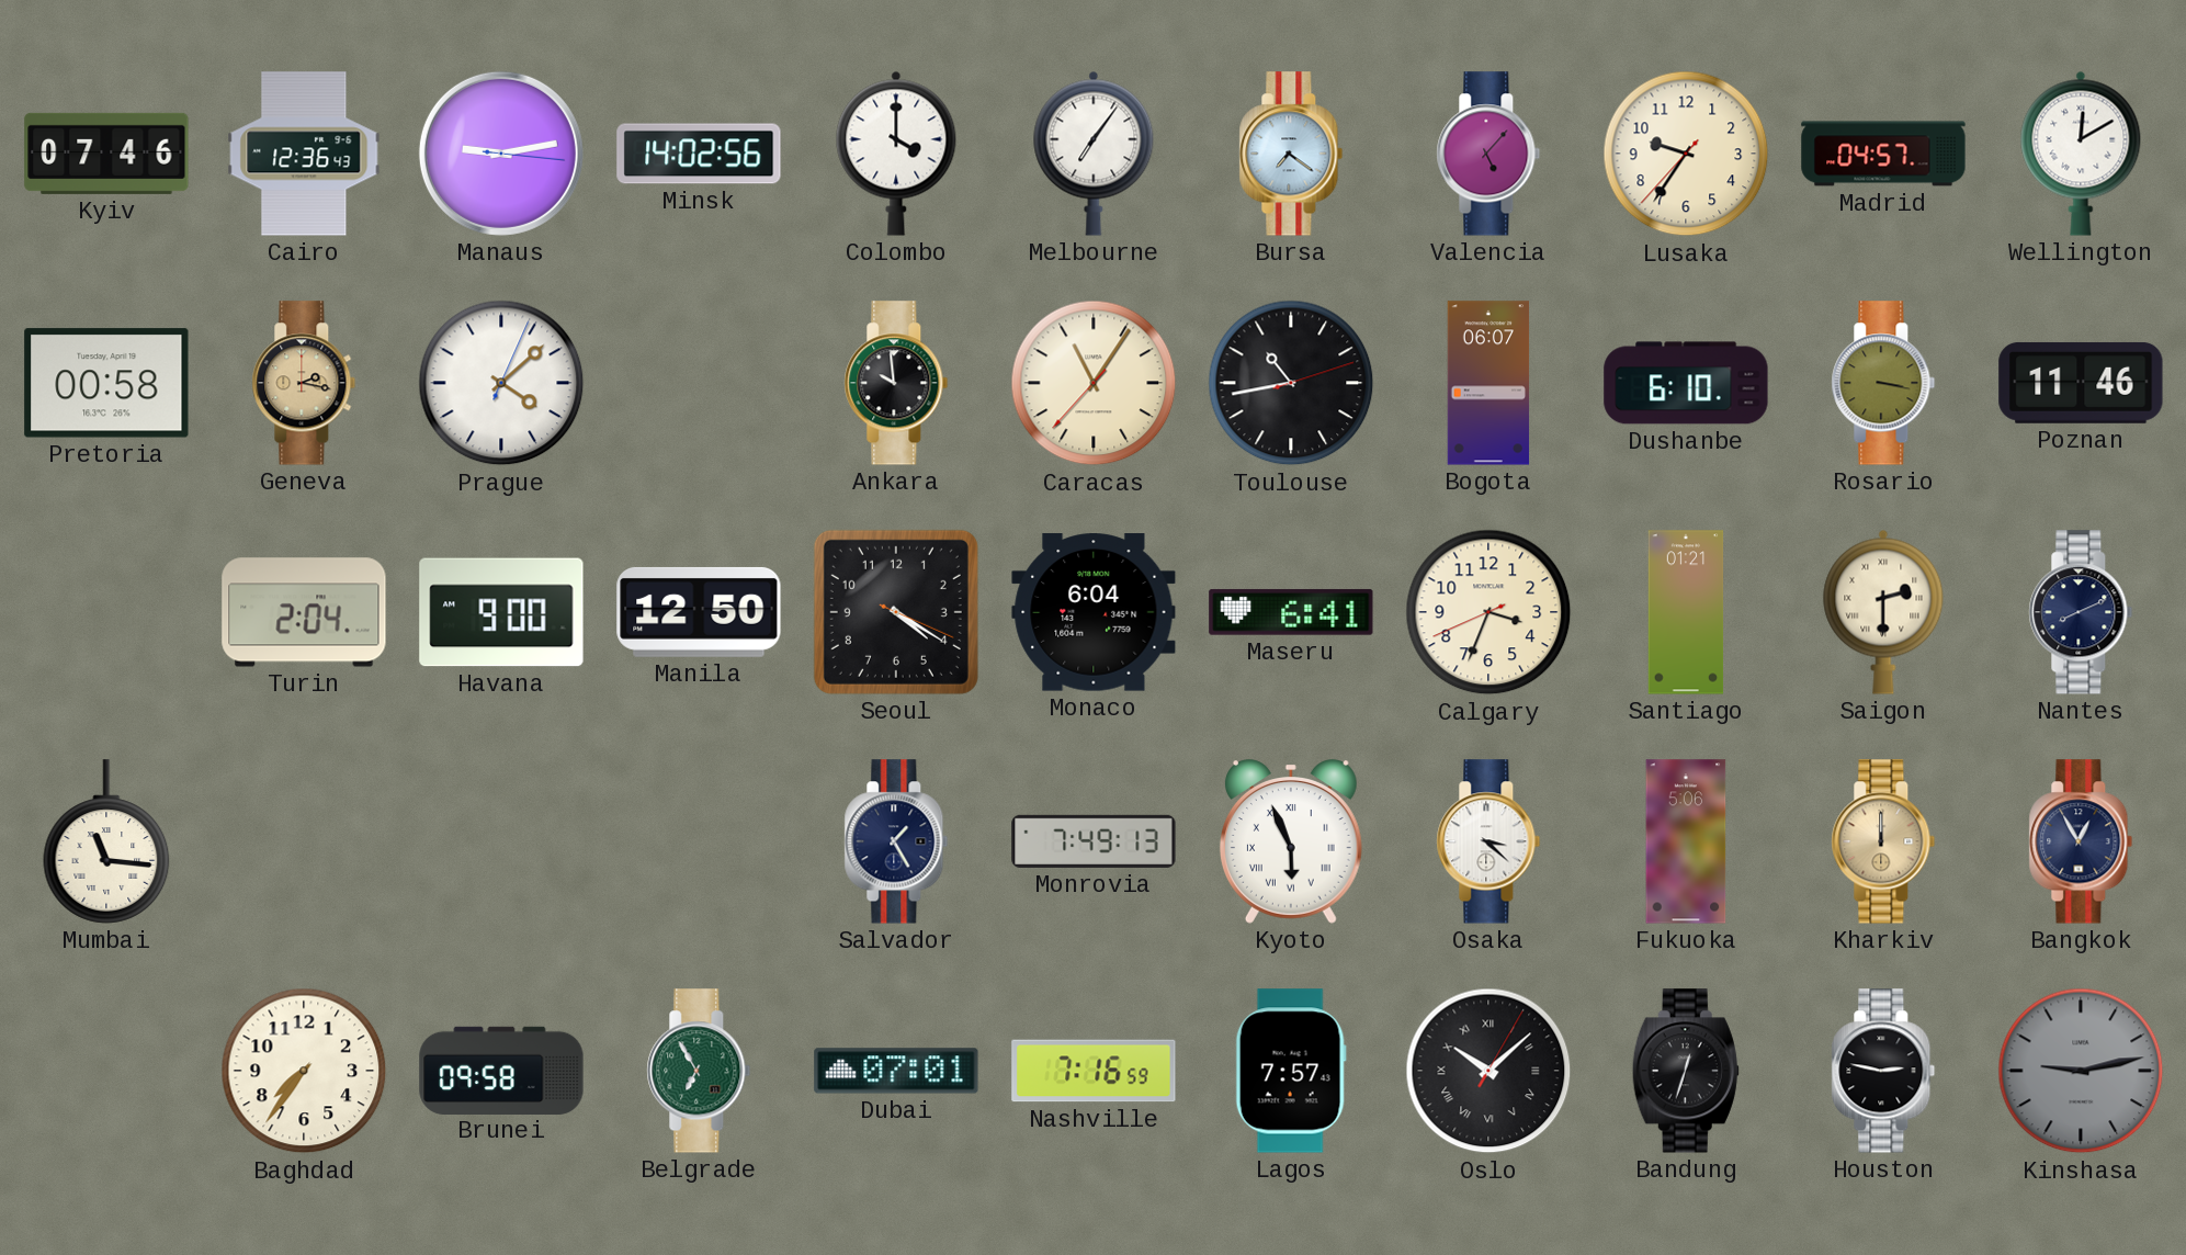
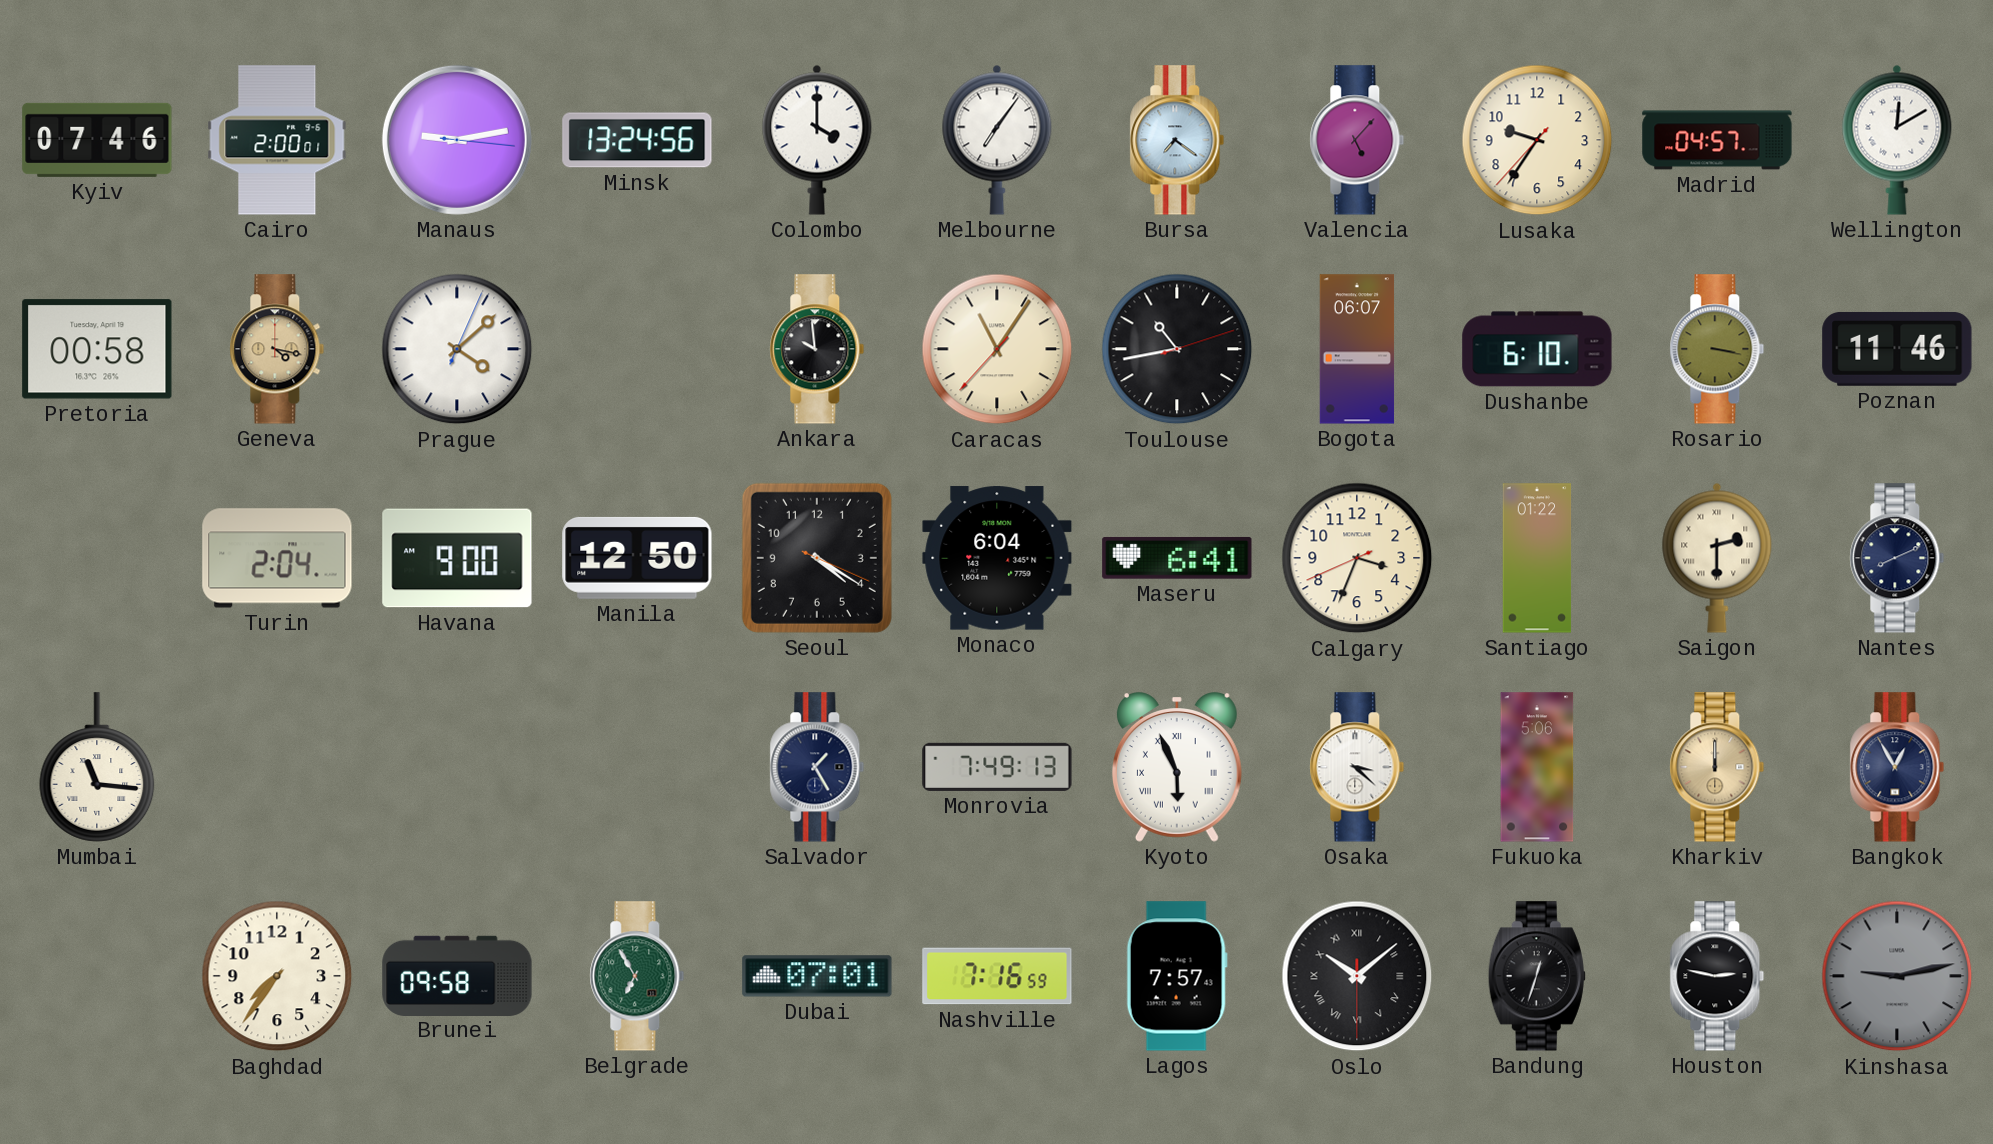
Cairo: 12:36 -> 2:00
Minsk: 14:02 -> 13:24
Geneva: 2:17 -> 4:17
Santiago: 01:21 -> 01:22
Oslo: 10:08:05 -> 10:08:30
